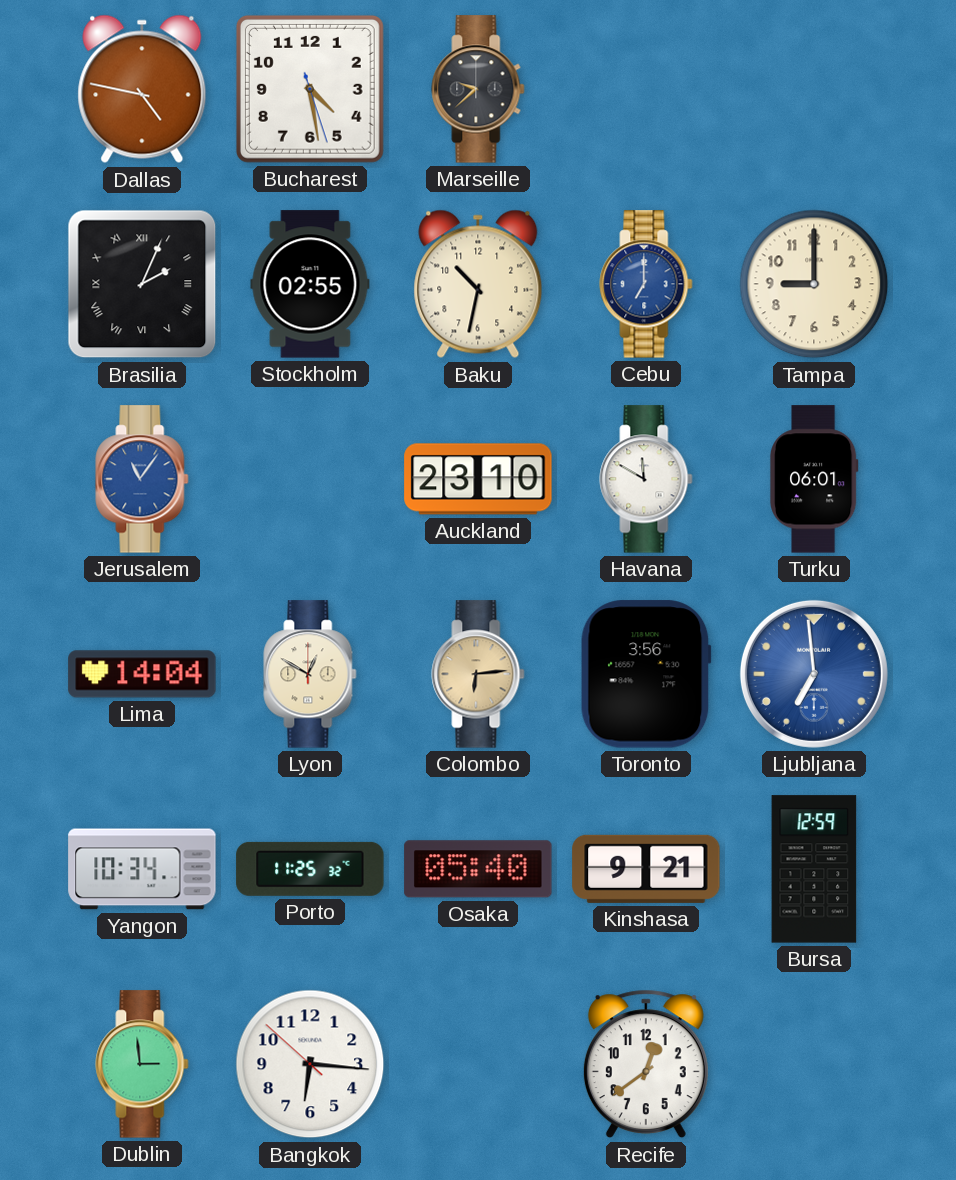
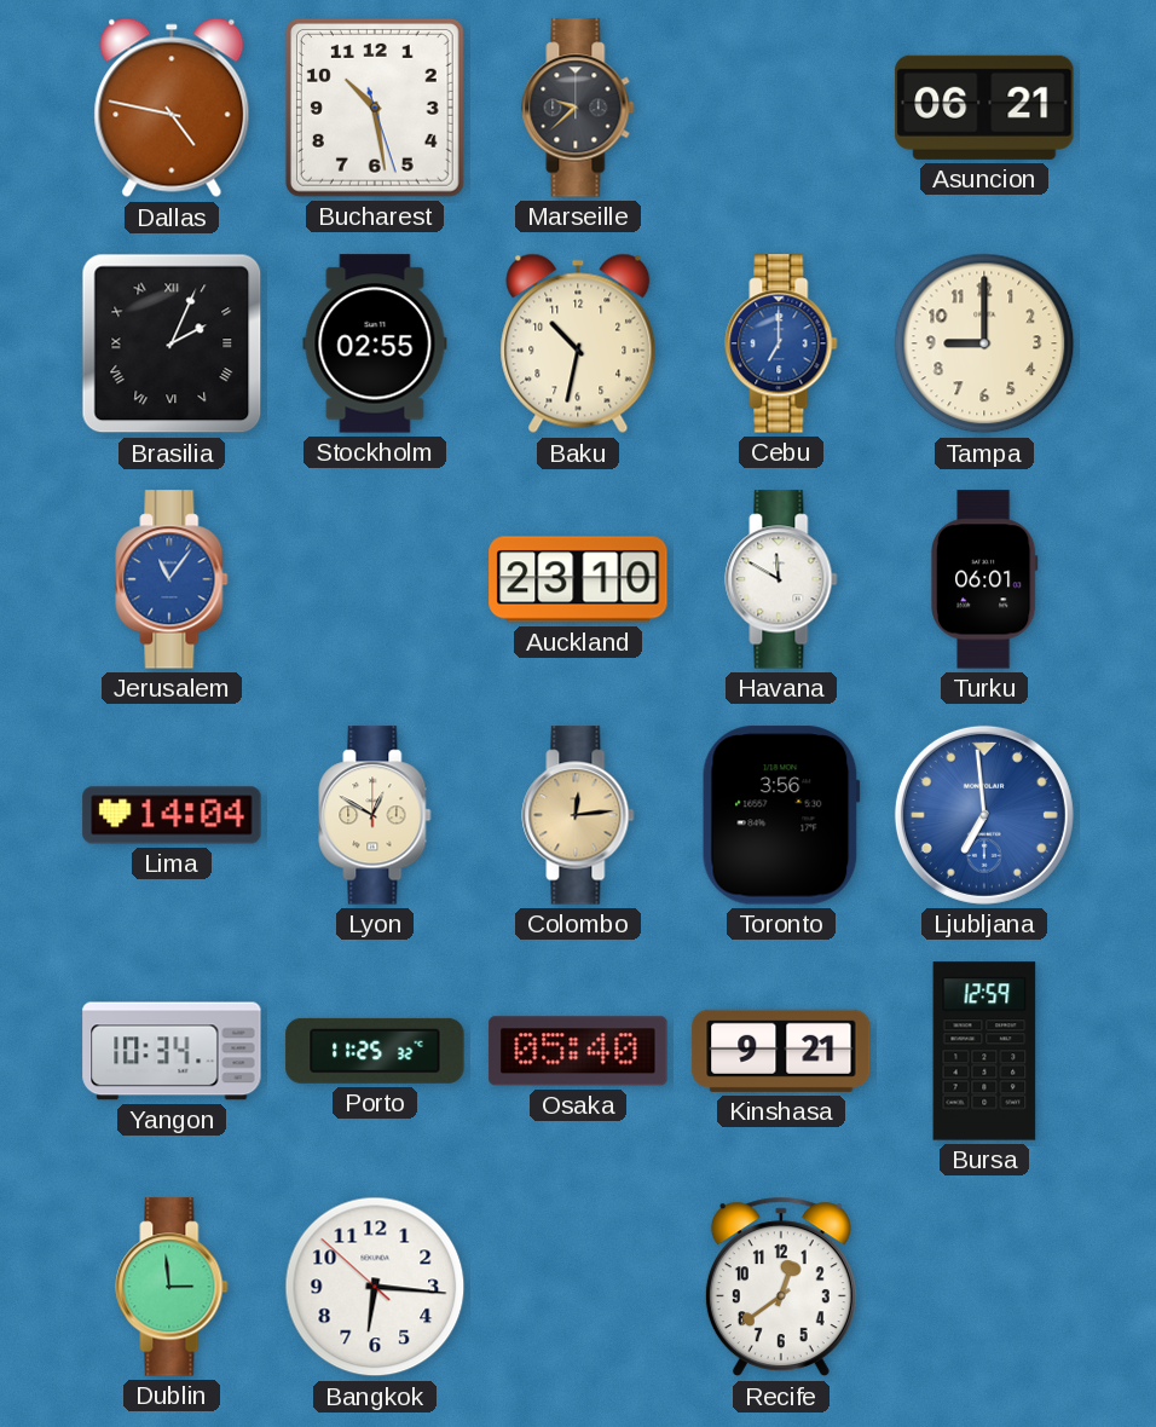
Bucharest: 4:28 -> 10:28
Asuncion: none -> 06:21
Colombo: 6:14 -> 12:14
